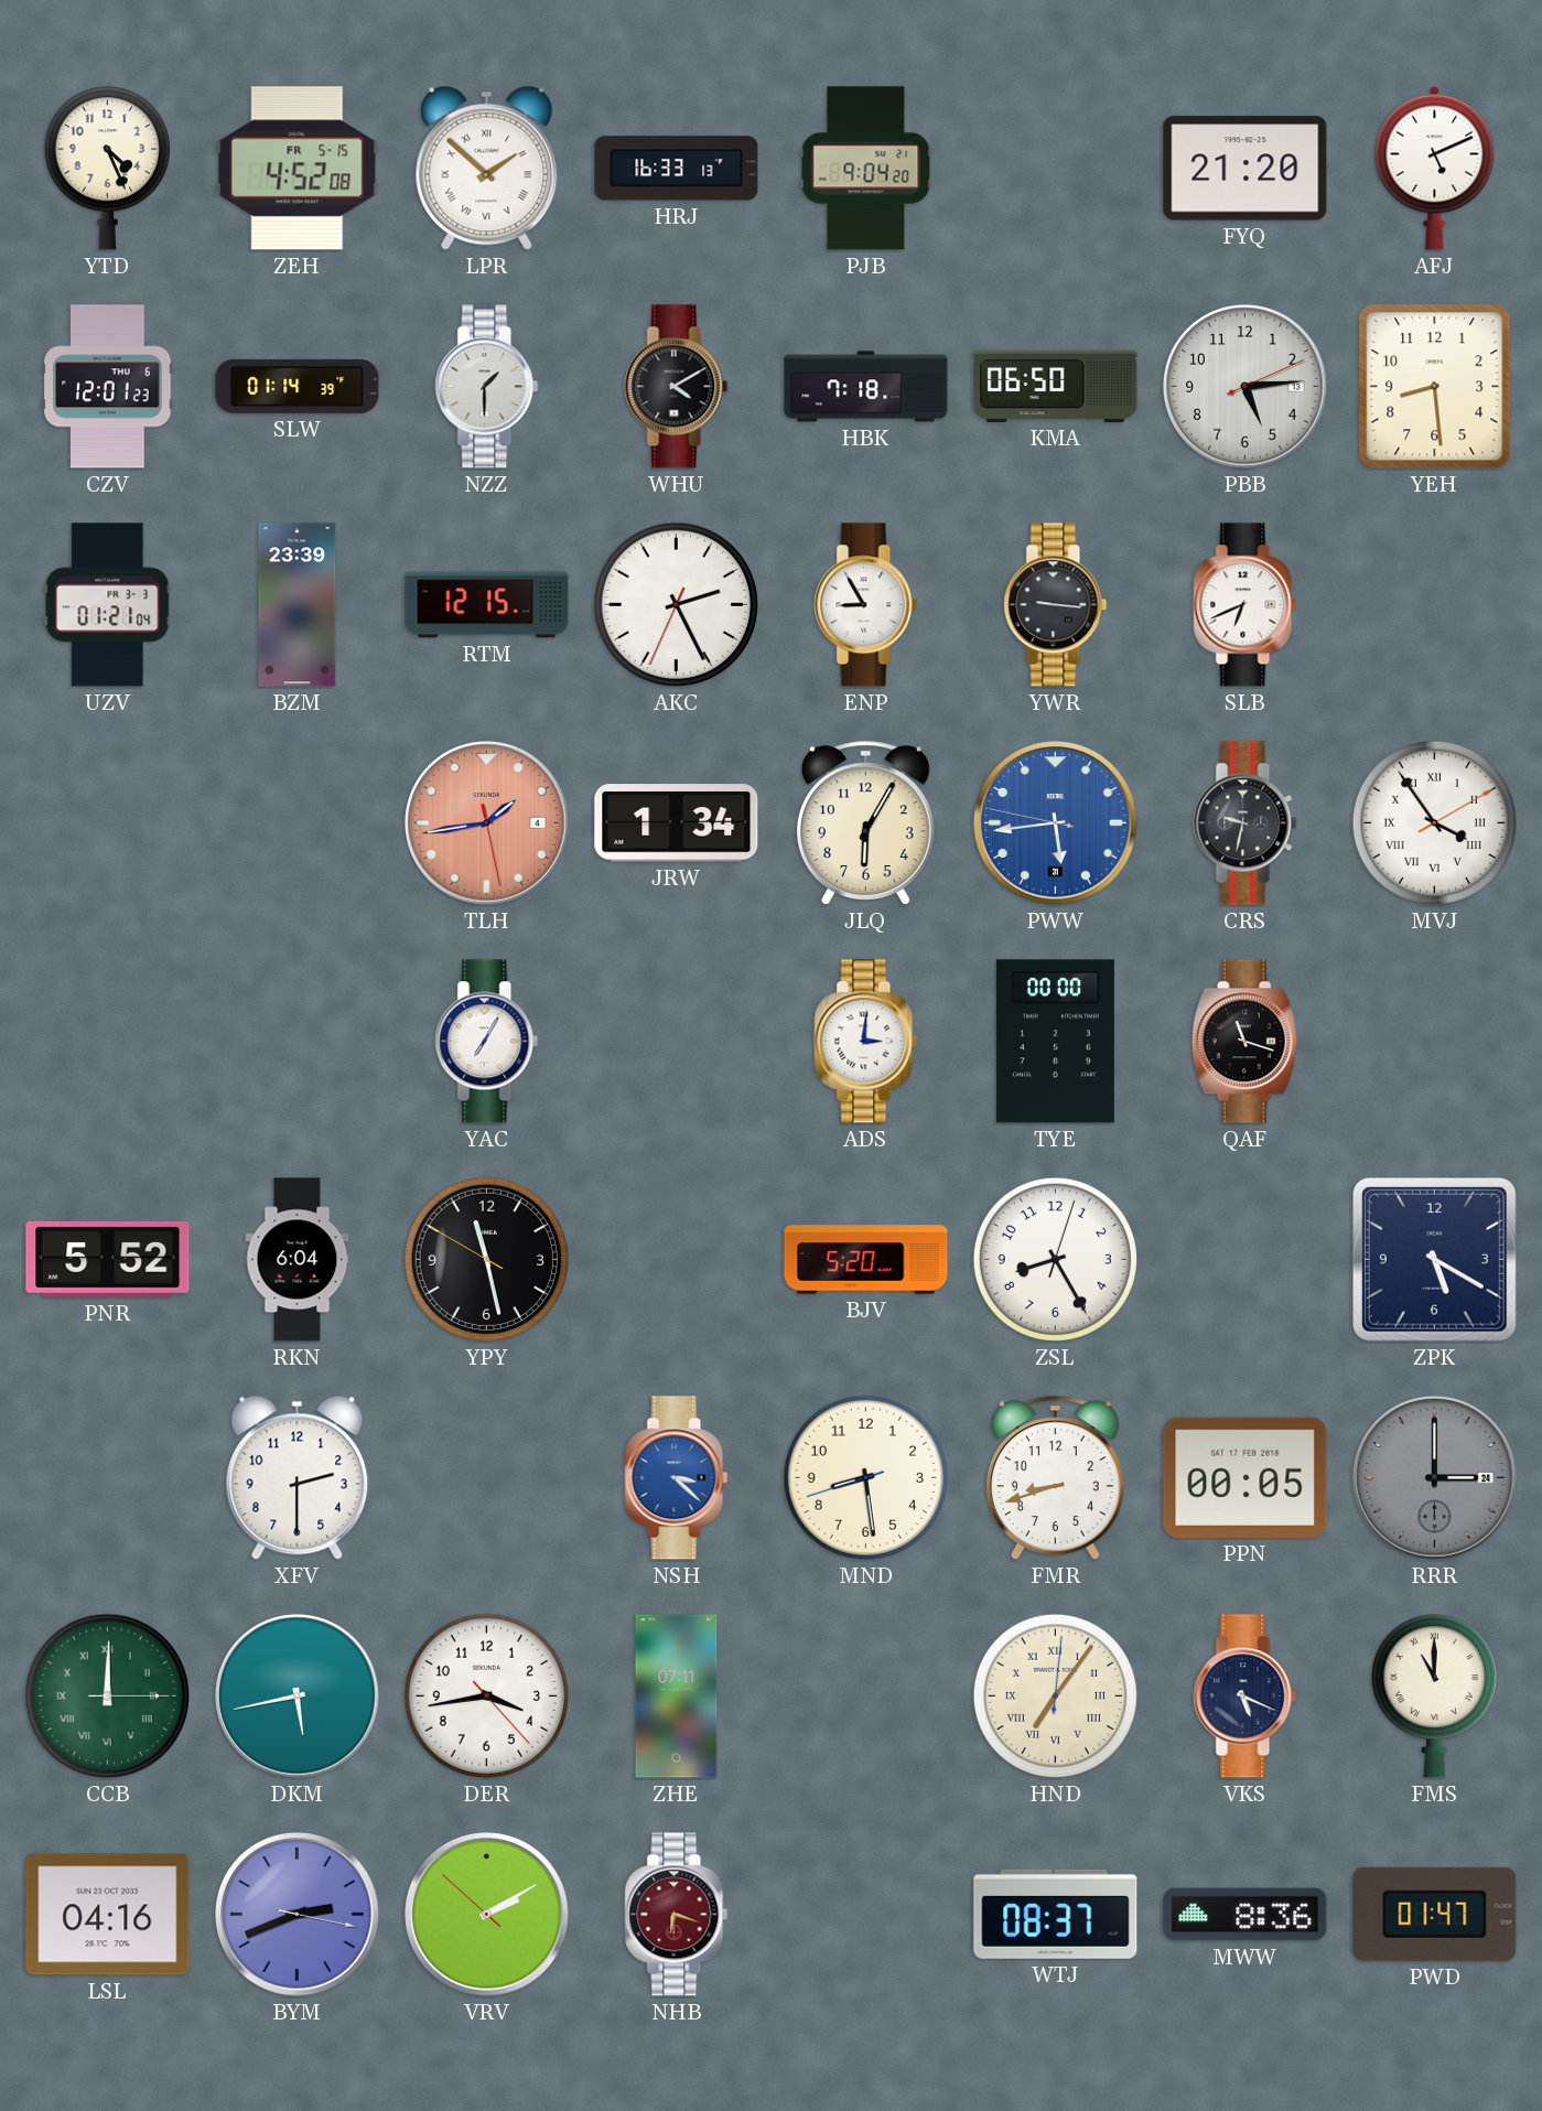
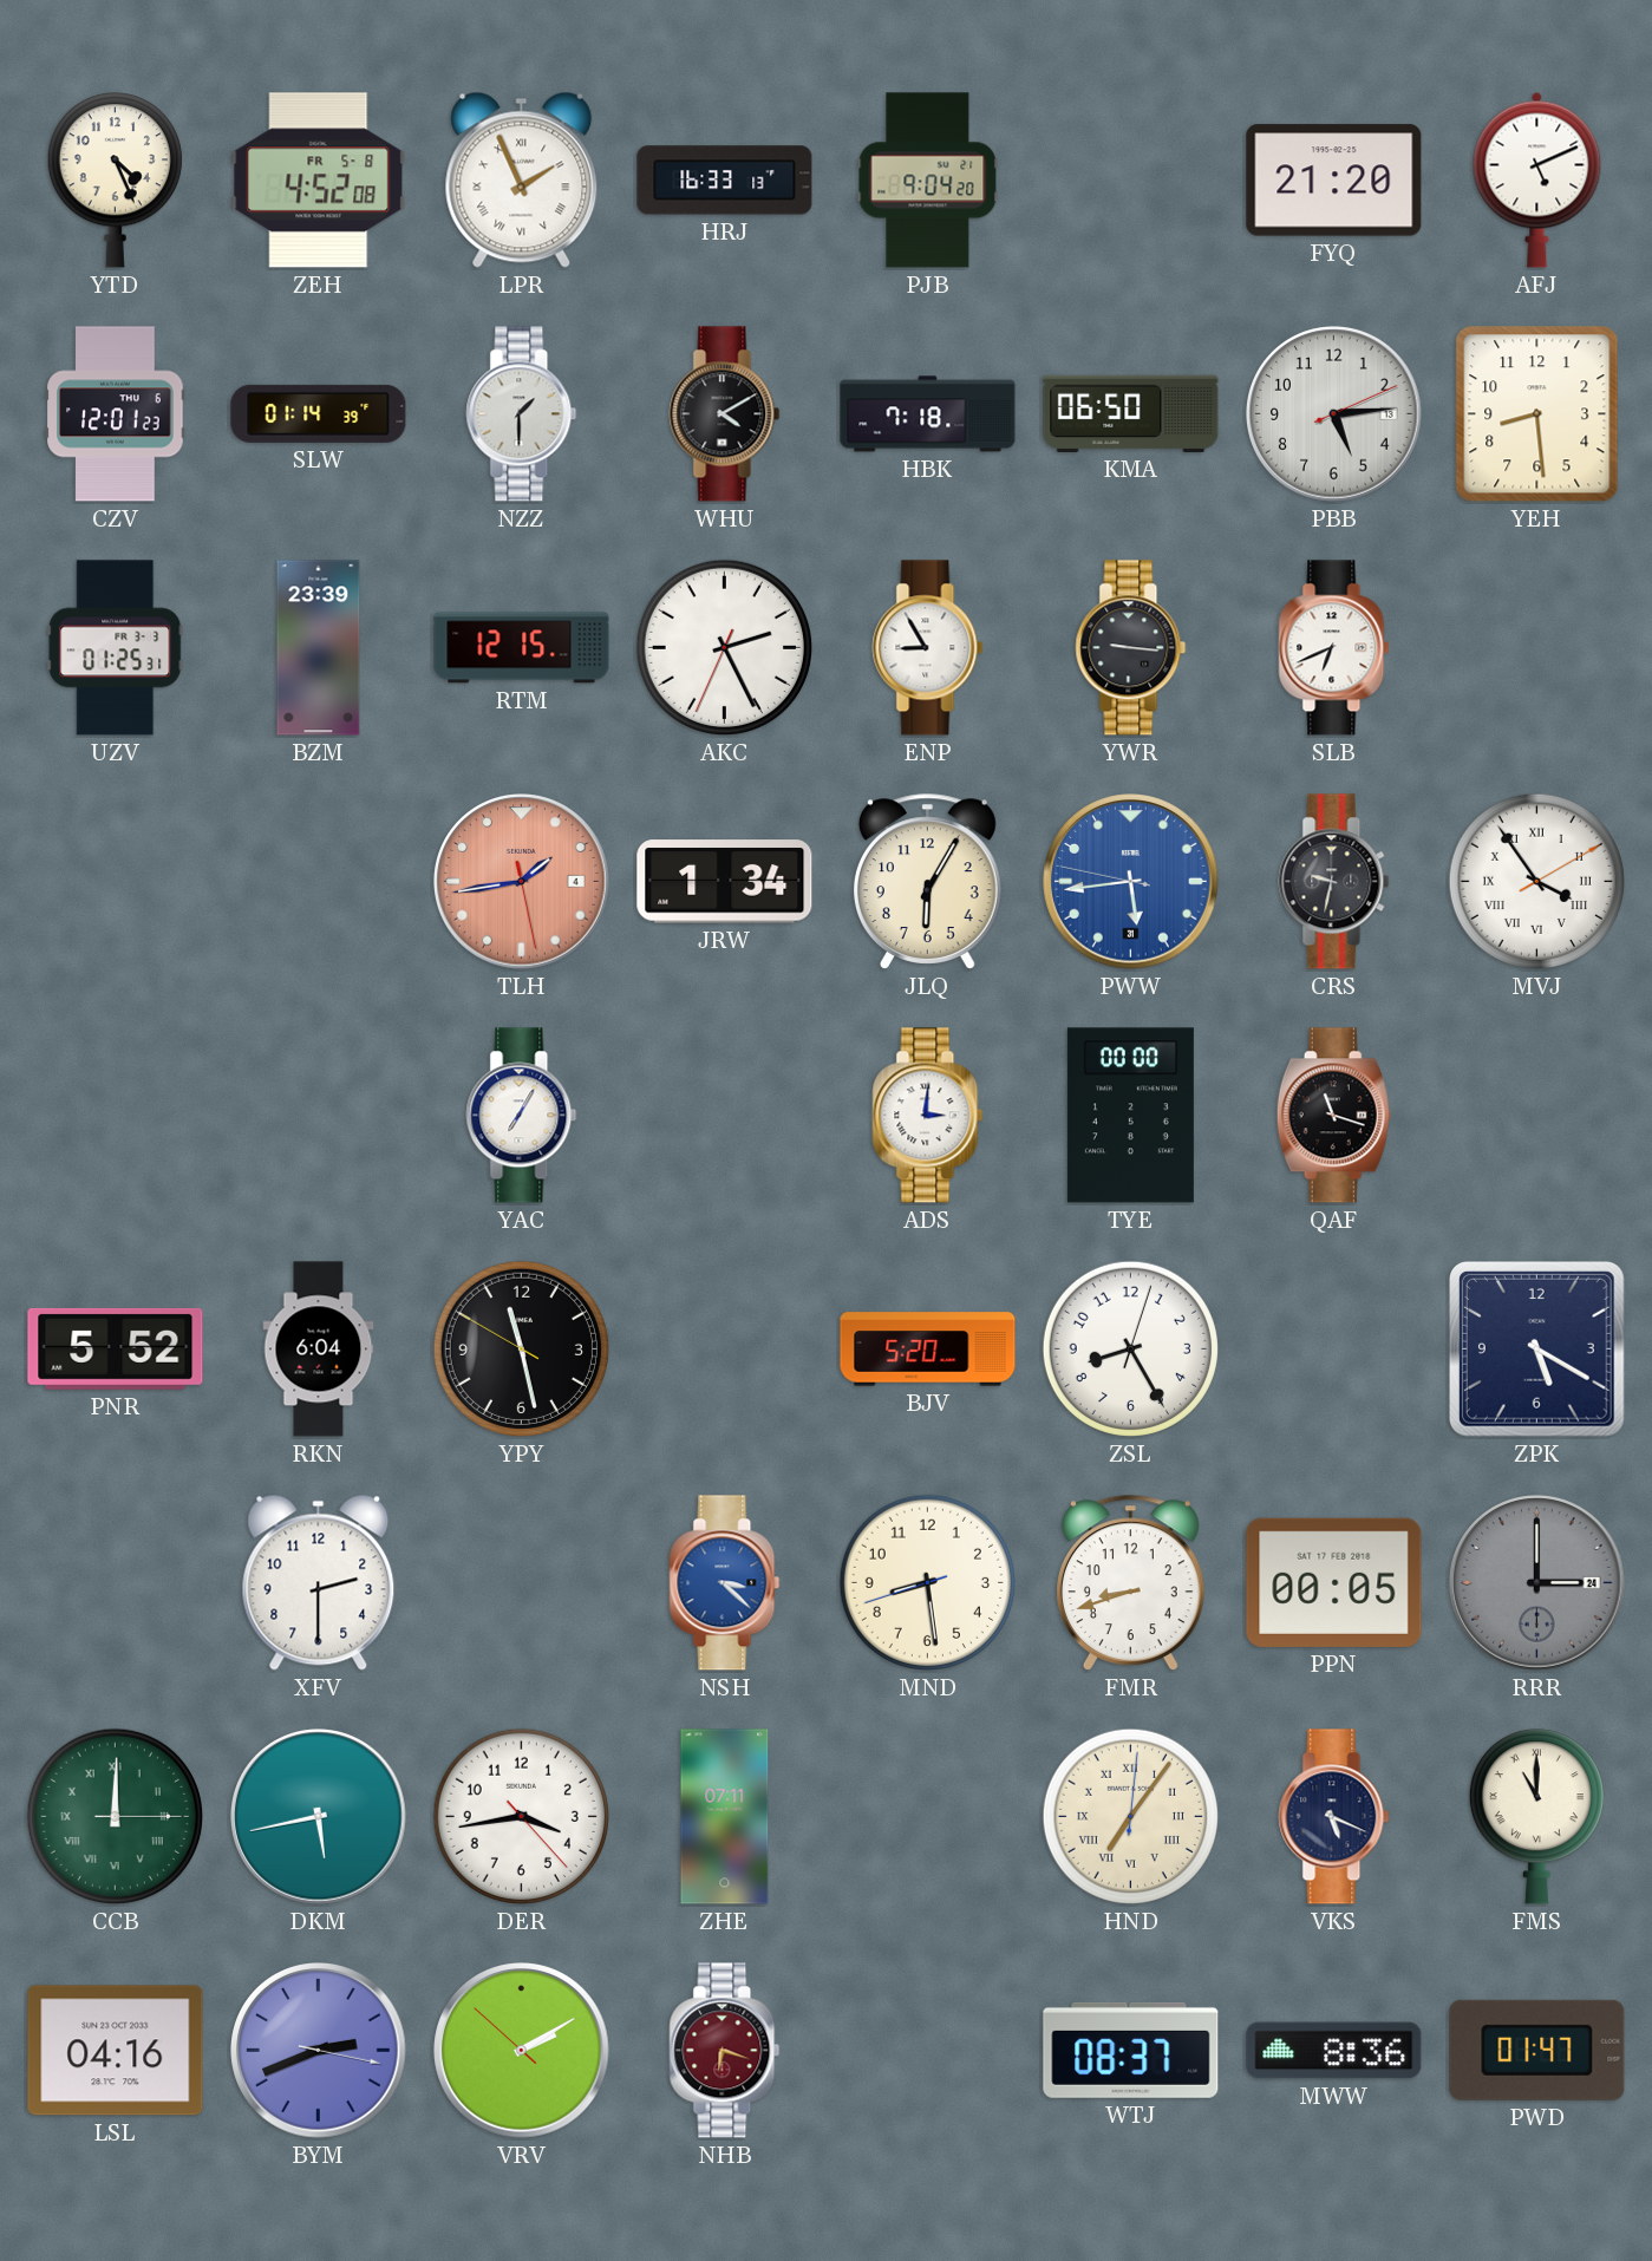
ZEH date: FR 5-15 -> FR 5-8
LPR: 1:52 -> 1:56
UZV: 01:21 -> 01:25
